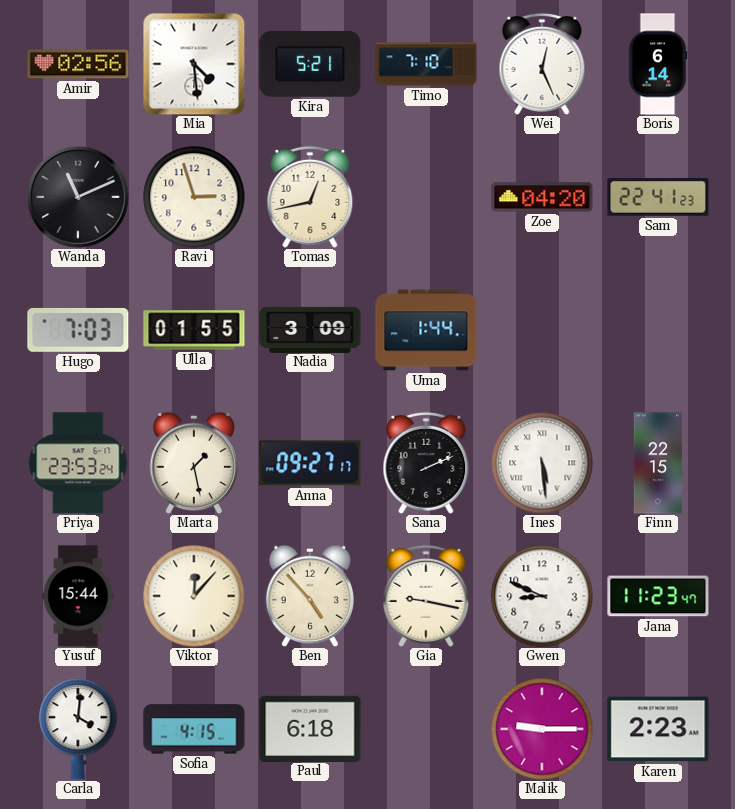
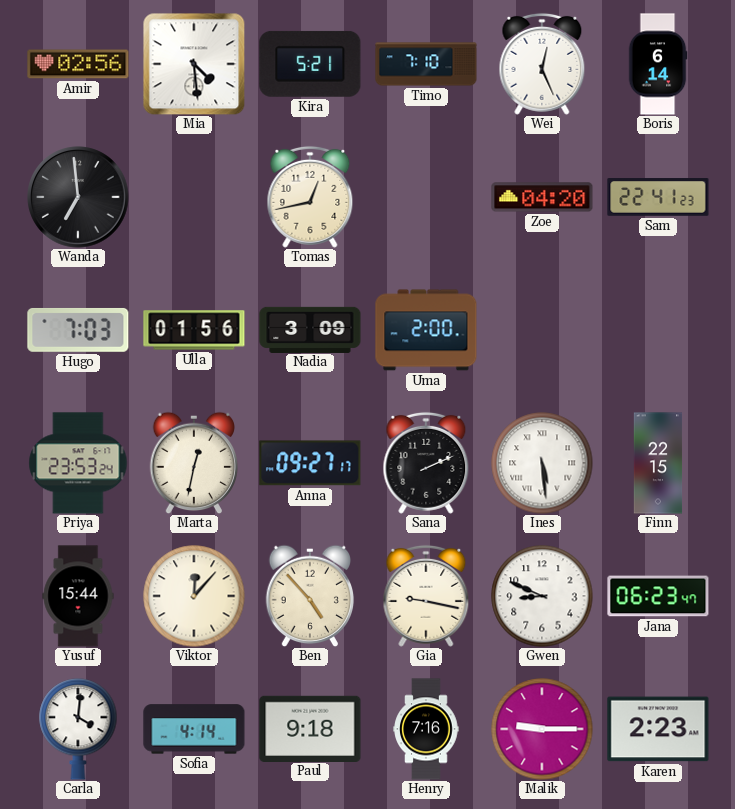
Wanda: 11:11 -> 6:59
Ravi: 2:57 -> none
Ulla: 01:55 -> 01:56
Uma: 1:44 -> 2:00
Marta: 1:28 -> 12:32
Jana: 11:23 -> 06:23
Sofia: 4:15 -> 4:14
Paul: 6:18 -> 9:18
Henry: none -> 7:16
